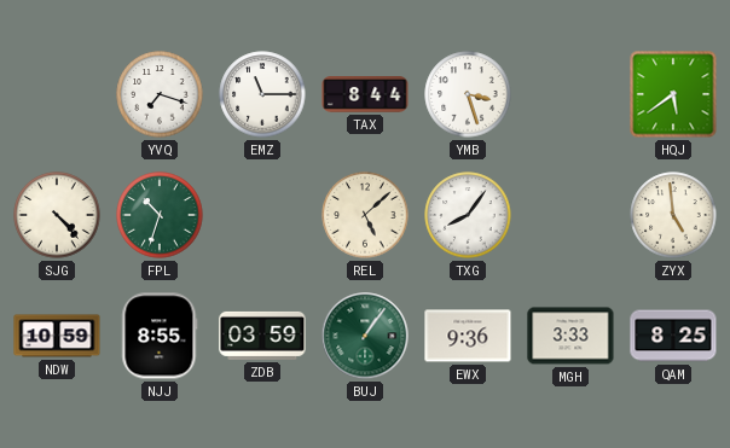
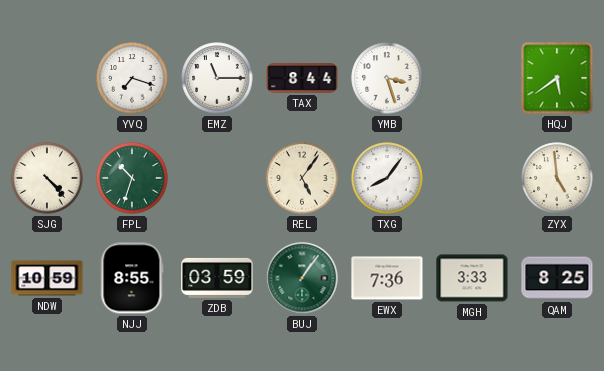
REL: 5:08 -> 5:06
EWX: 9:36 -> 7:36
